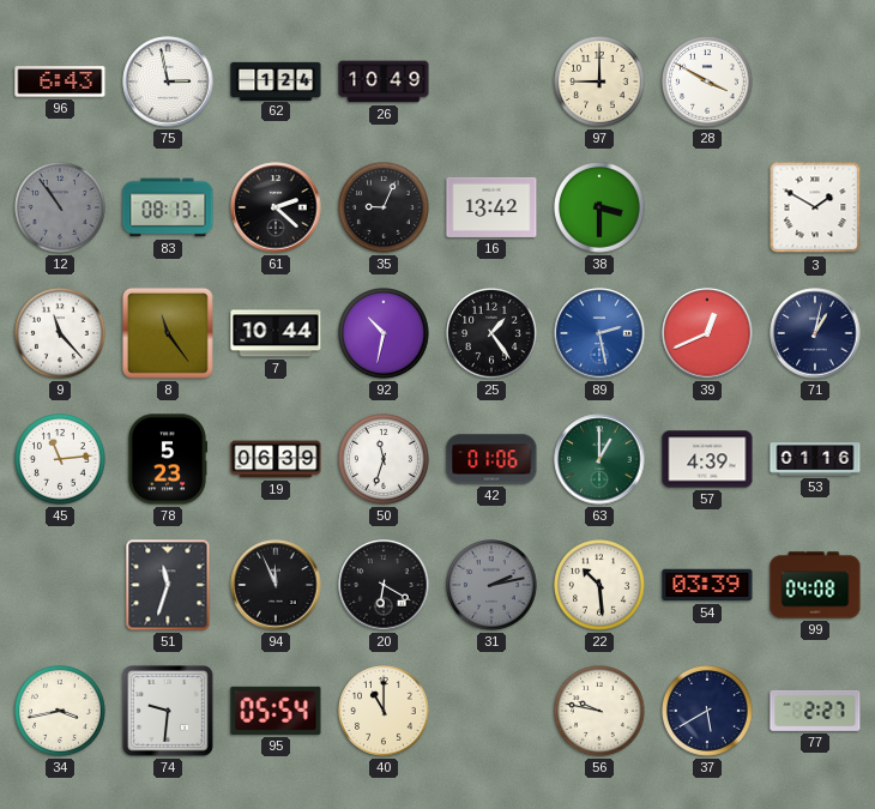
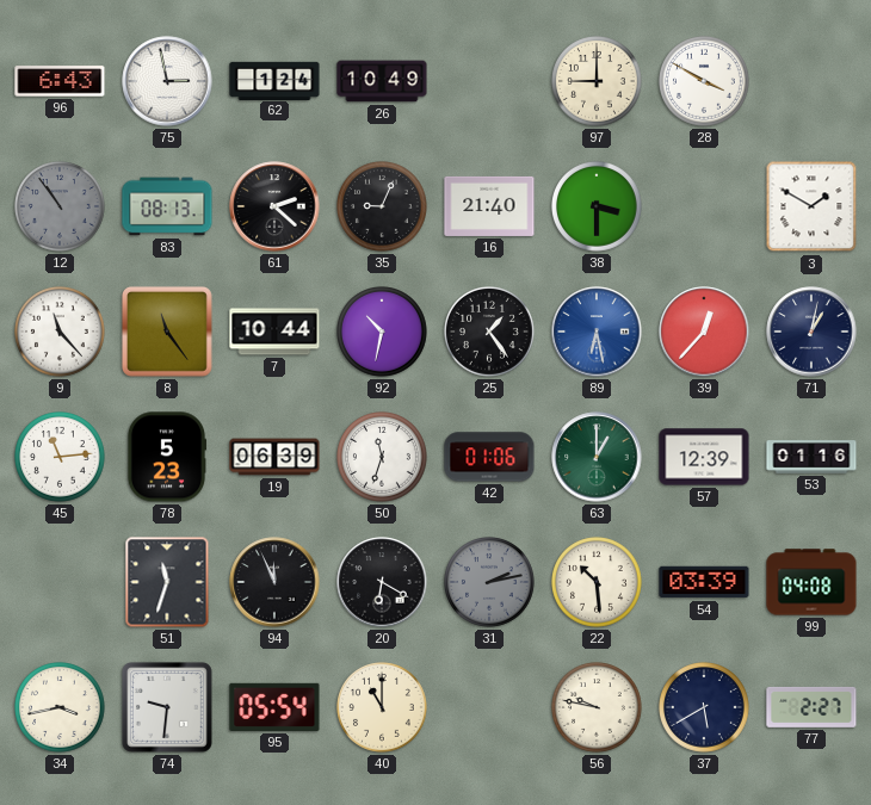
16: 13:42 -> 21:40
89: 2:28 -> 6:28
39: 12:41 -> 12:37
57: 4:39 -> 12:39
